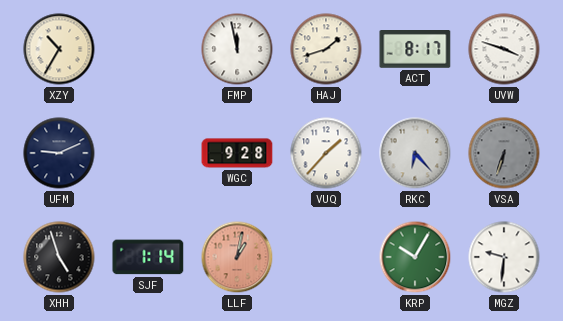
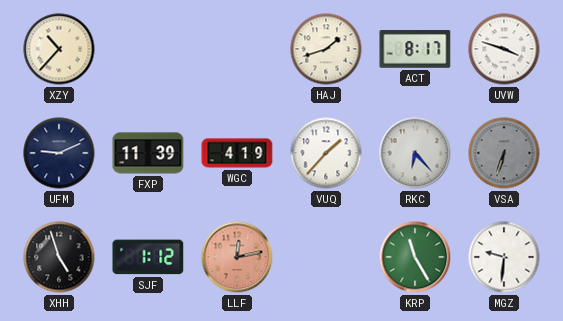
XZY: 10:35 -> 10:37
FMP: 11:58 -> none
FXP: none -> 11:39
WGC: 9:28 -> 4:19
SJF: 1:14 -> 1:12
LLF: 1:02 -> 12:13
KRP: 10:05 -> 11:25
